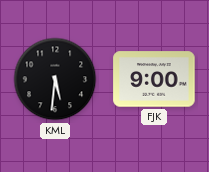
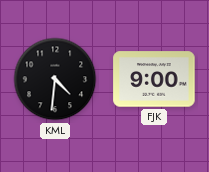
KML: 5:31 -> 4:31
